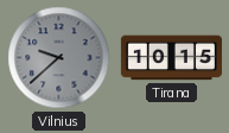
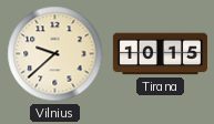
Vilnius dial: grey -> cream
